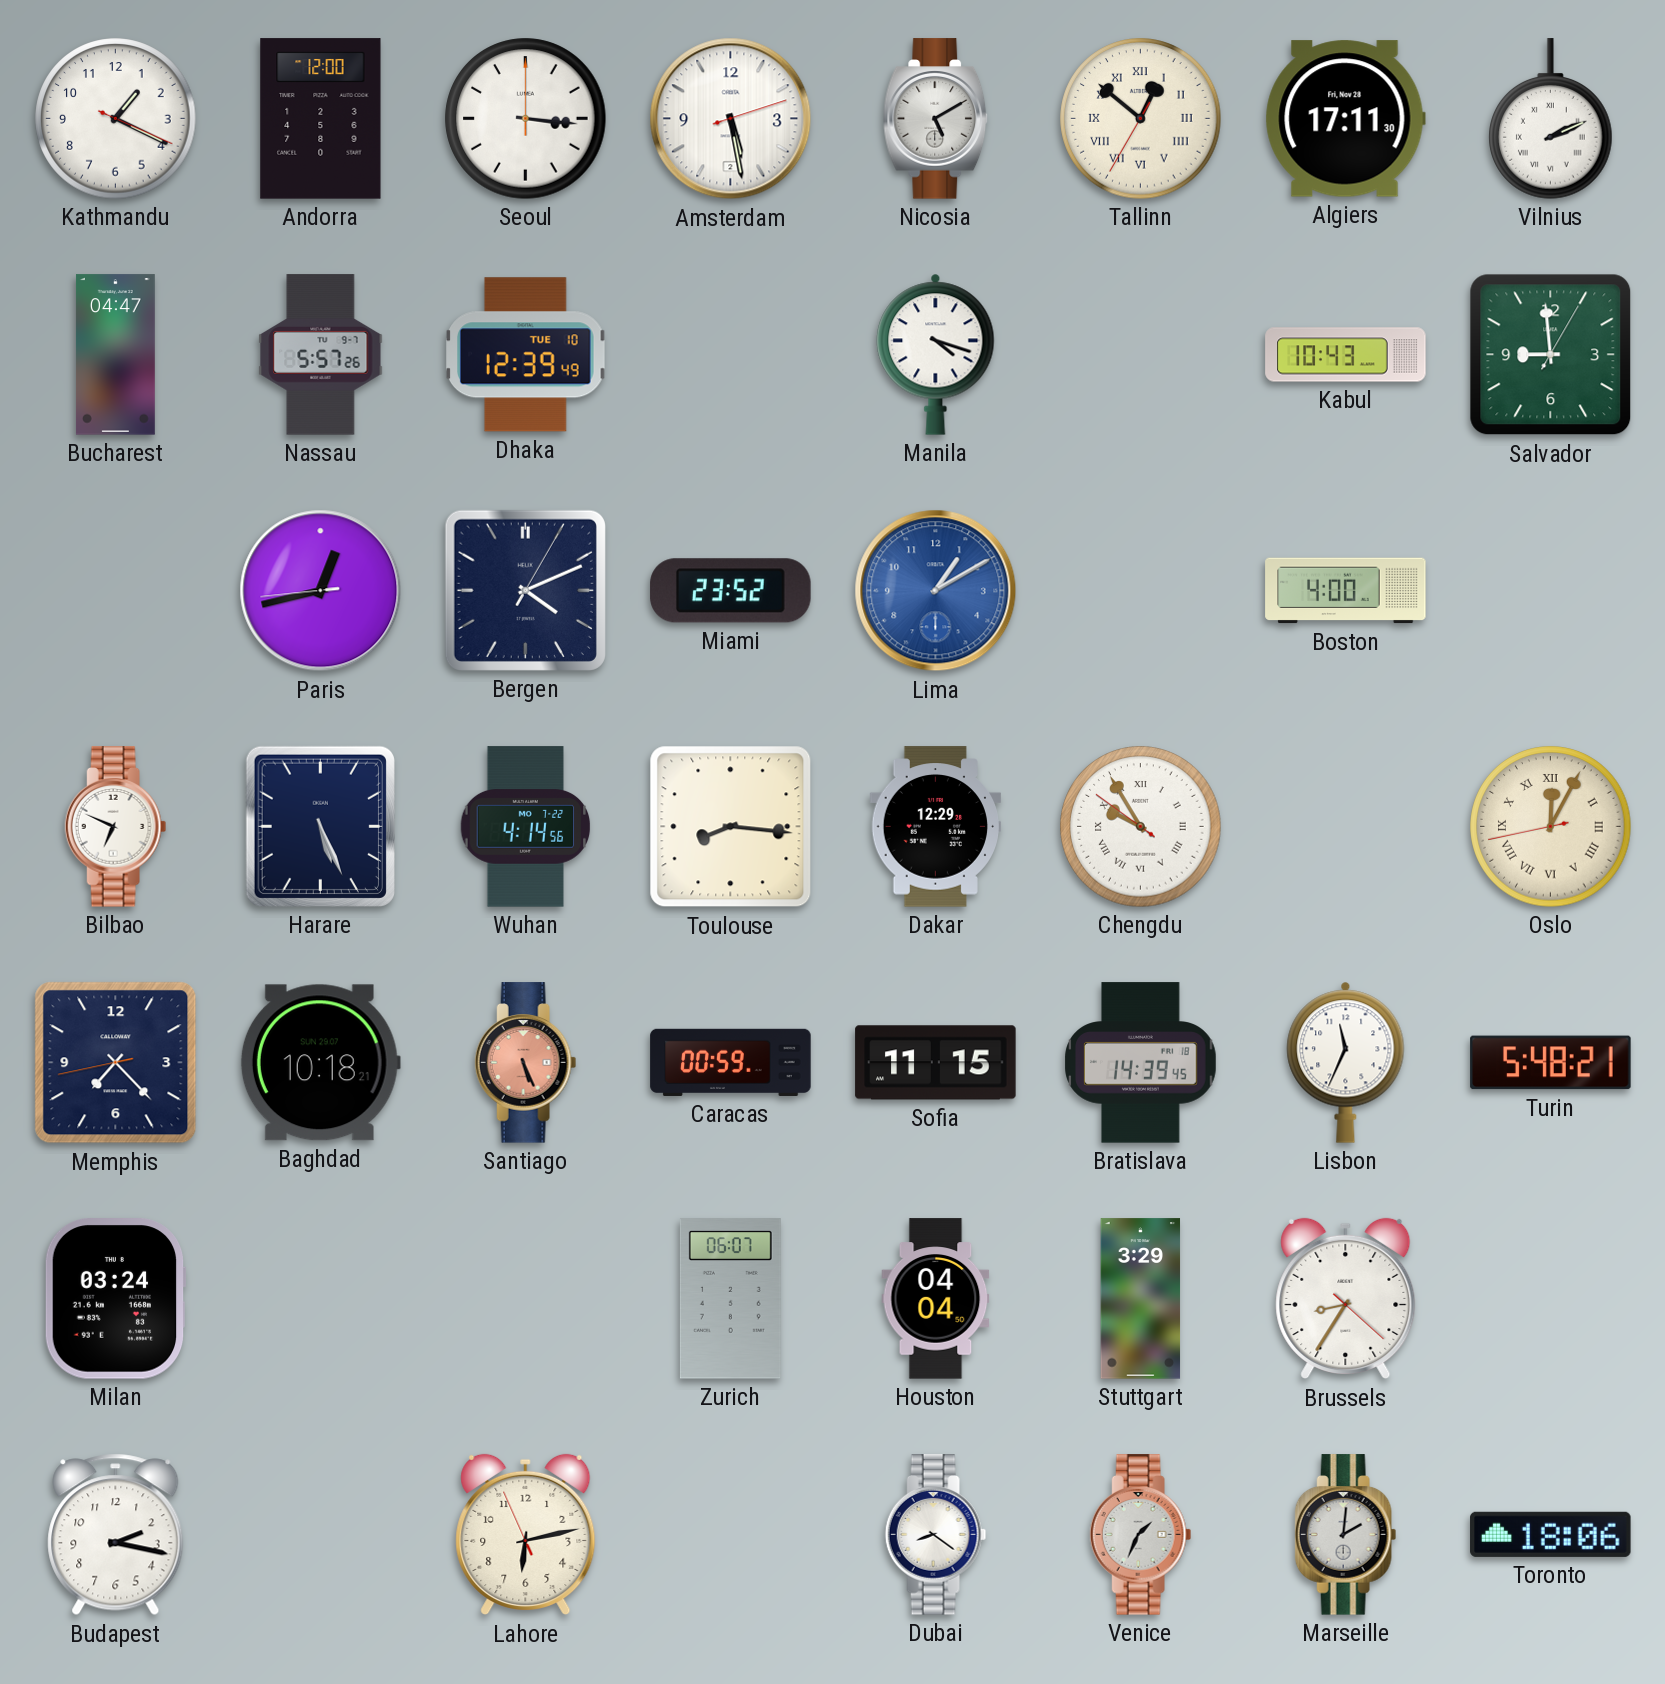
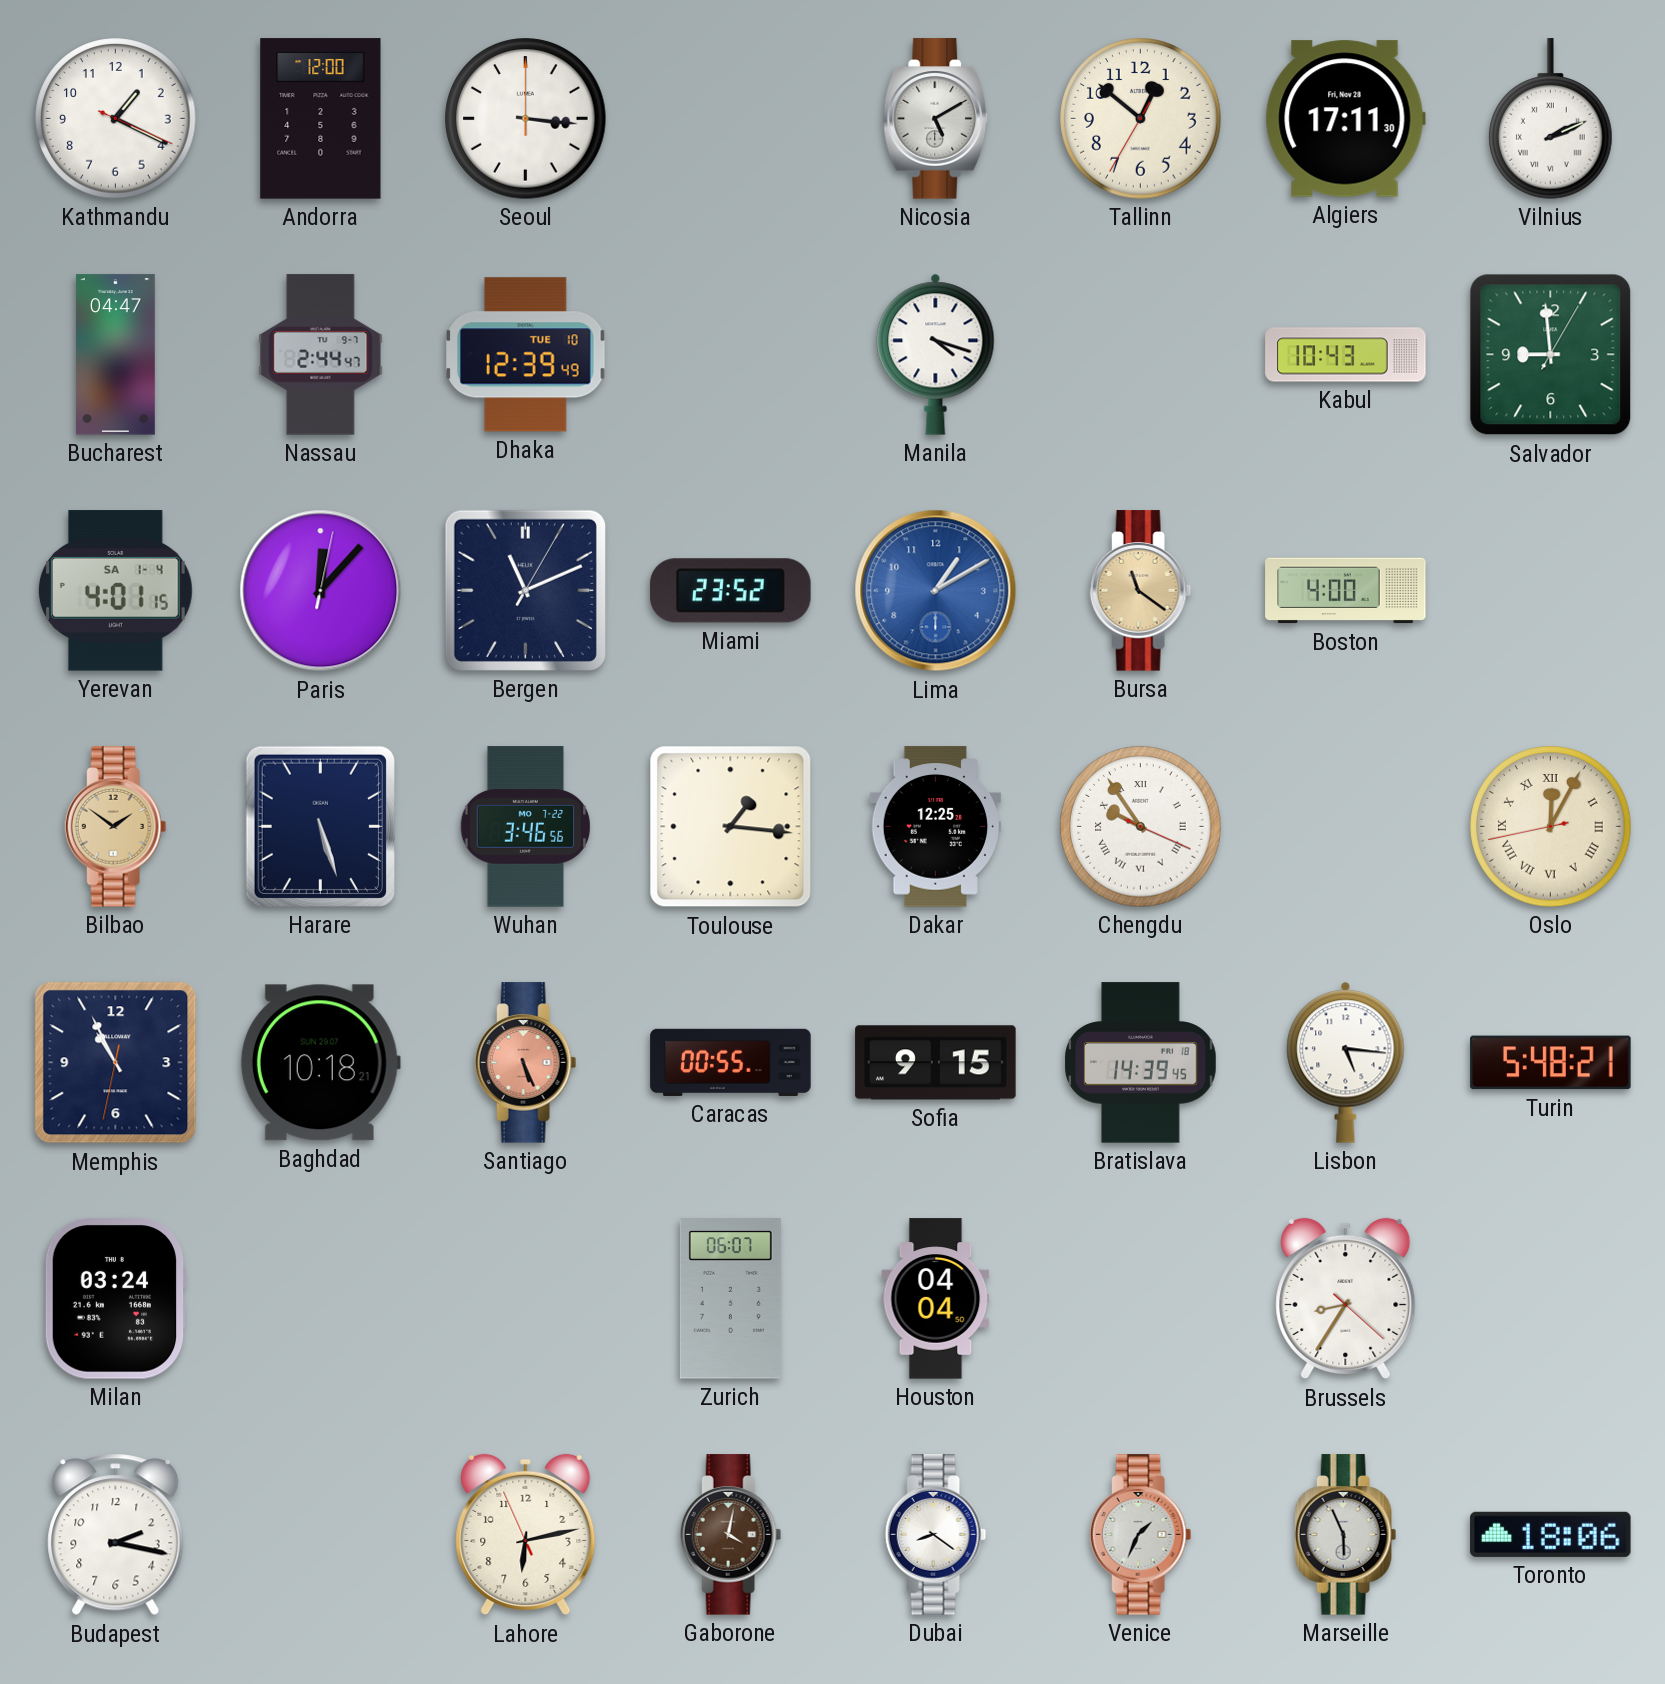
Amsterdam: 5:28 -> none
Tallinn numerals: Roman -> Arabic
Nassau: 5:57 -> 2:44
Yerevan: none -> 4:01
Paris: 12:42 -> 12:07
Bergen: 4:11 -> 11:11
Bursa: none -> 11:21
Bilbao: 6:49 -> 1:51
Bilbao dial: white -> champagne
Harare: 5:26 -> 5:27
Wuhan: 4:14 -> 3:46
Toulouse: 8:16 -> 1:16
Dakar: 12:29 -> 12:25
Chengdu: 9:54:51 -> 9:54:19
Memphis: 7:22 -> 10:55
Caracas: 00:59 -> 00:55
Sofia: 11:15 -> 9:15
Lisbon: 11:34 -> 5:16
Stuttgart: 3:29 -> none
Gaborone: none -> 4:02
Marseille: 2:01 -> 5:56
